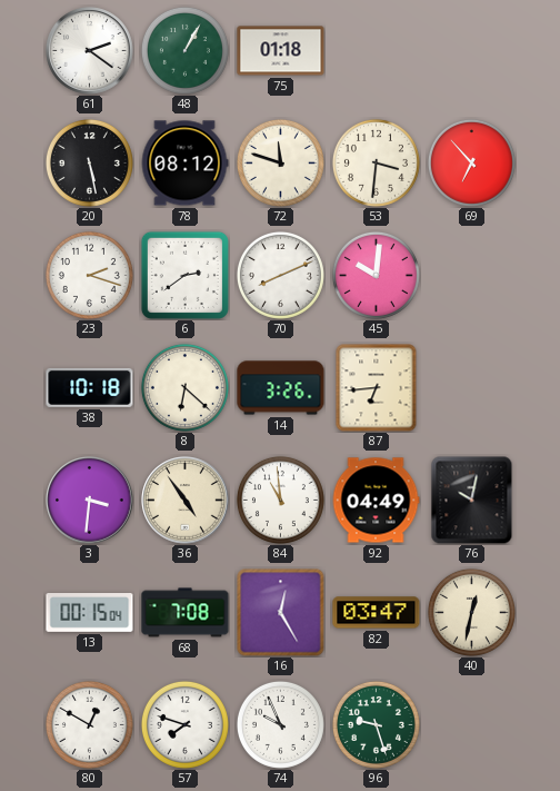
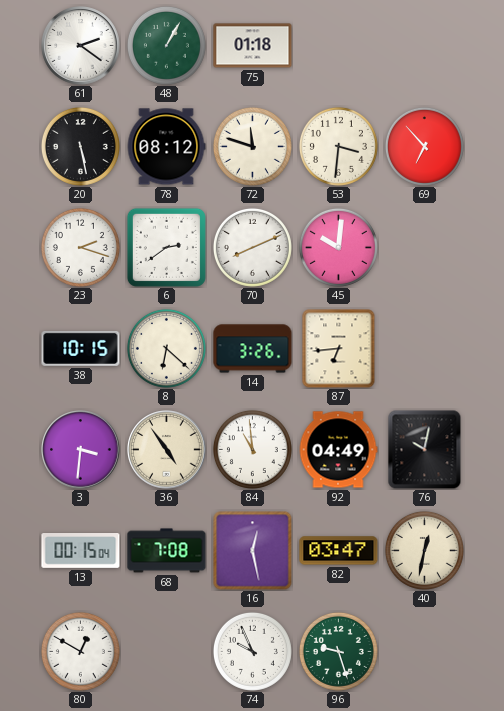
38: 10:18 -> 10:15
16: 12:25 -> 12:28
57: 7:48 -> none
